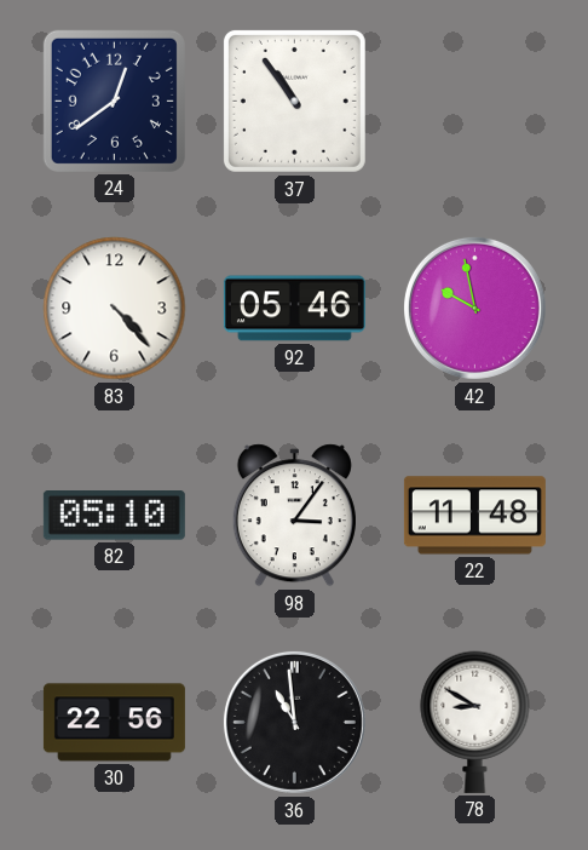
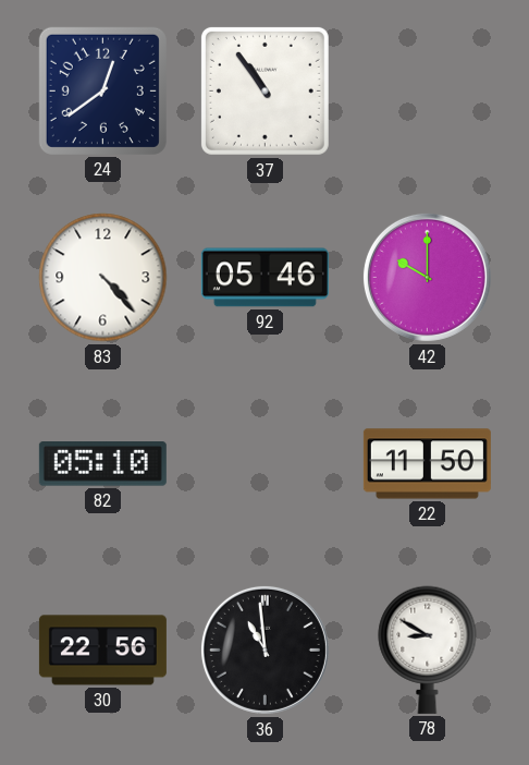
42: 9:58 -> 10:00
98: 3:06 -> none
22: 11:48 -> 11:50
